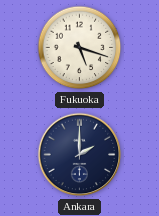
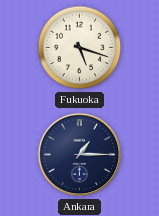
Ankara: 2:00 -> 1:15
